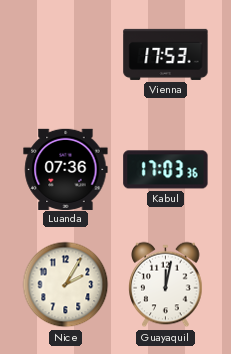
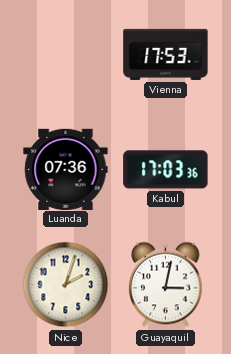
Nice: 2:05 -> 2:03
Guayaquil: 12:02 -> 3:02
